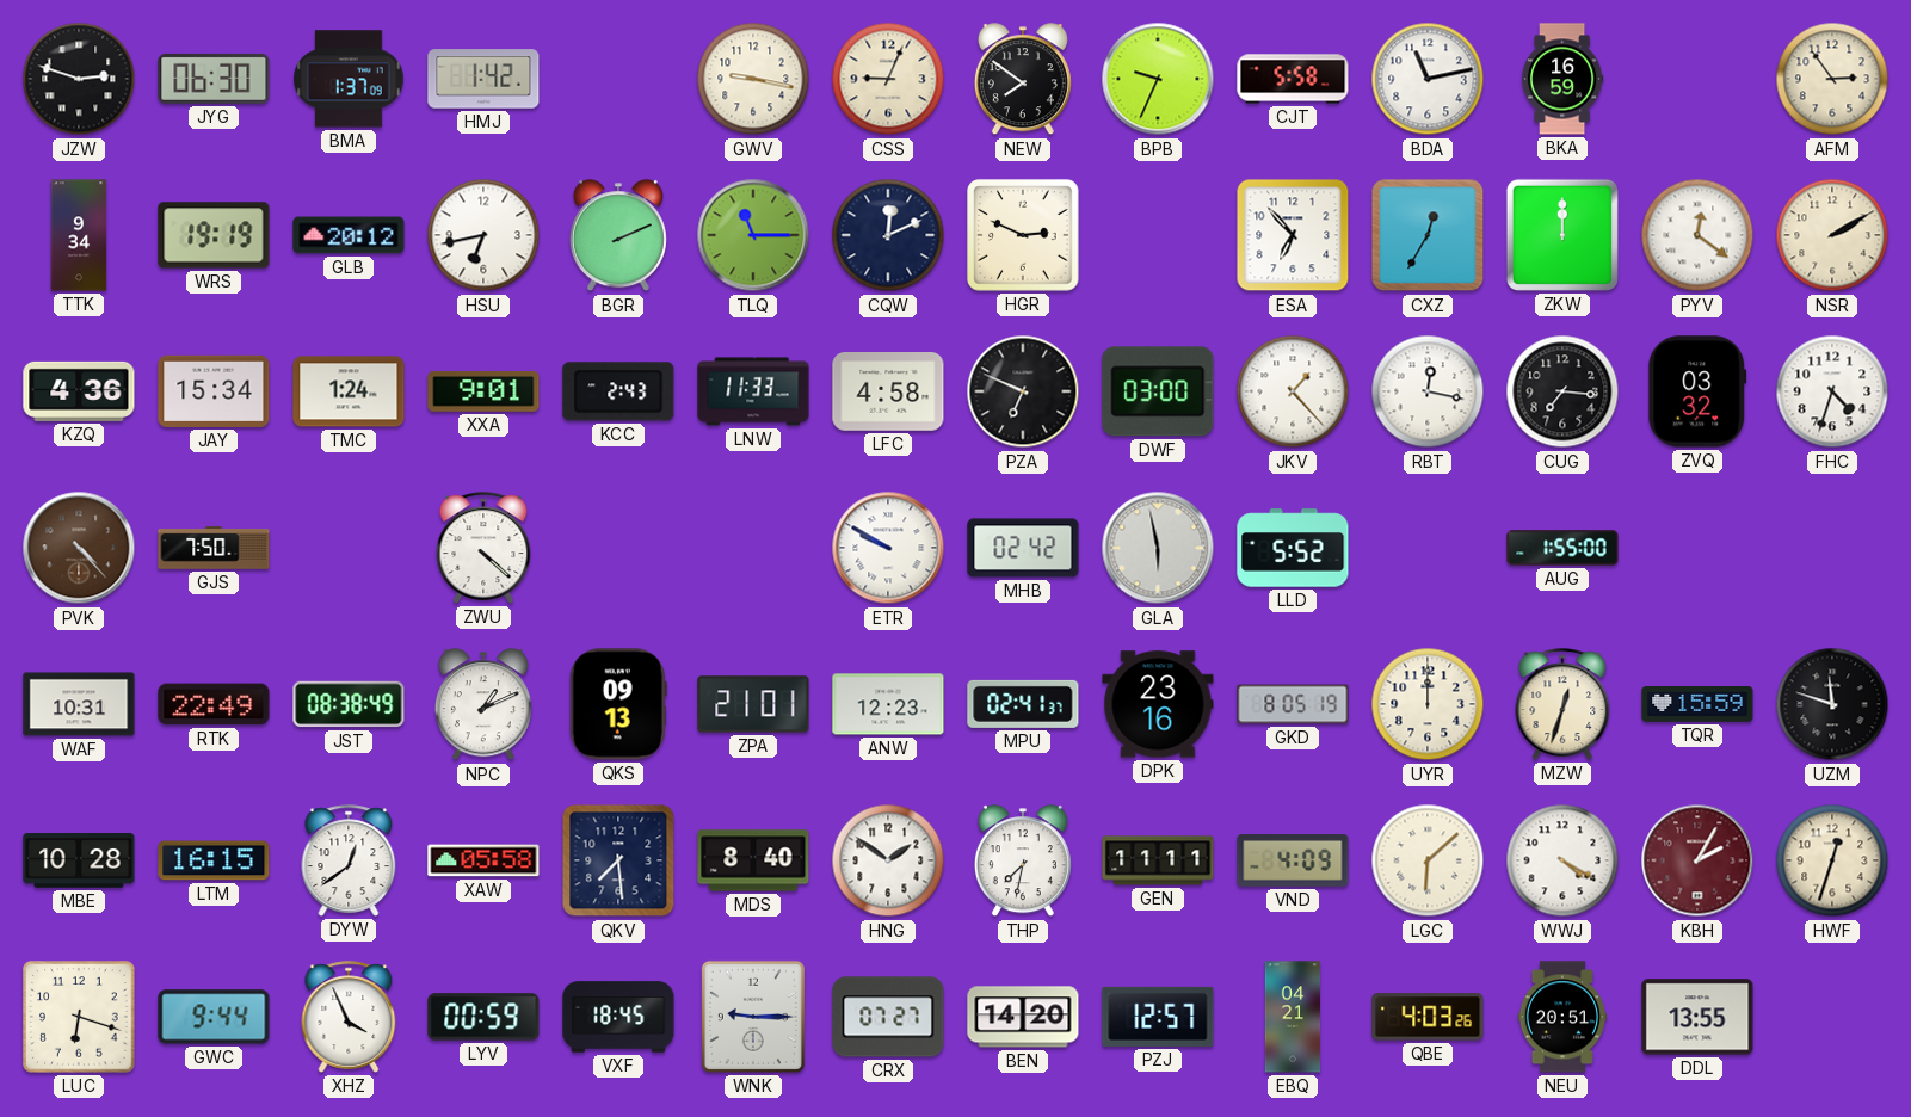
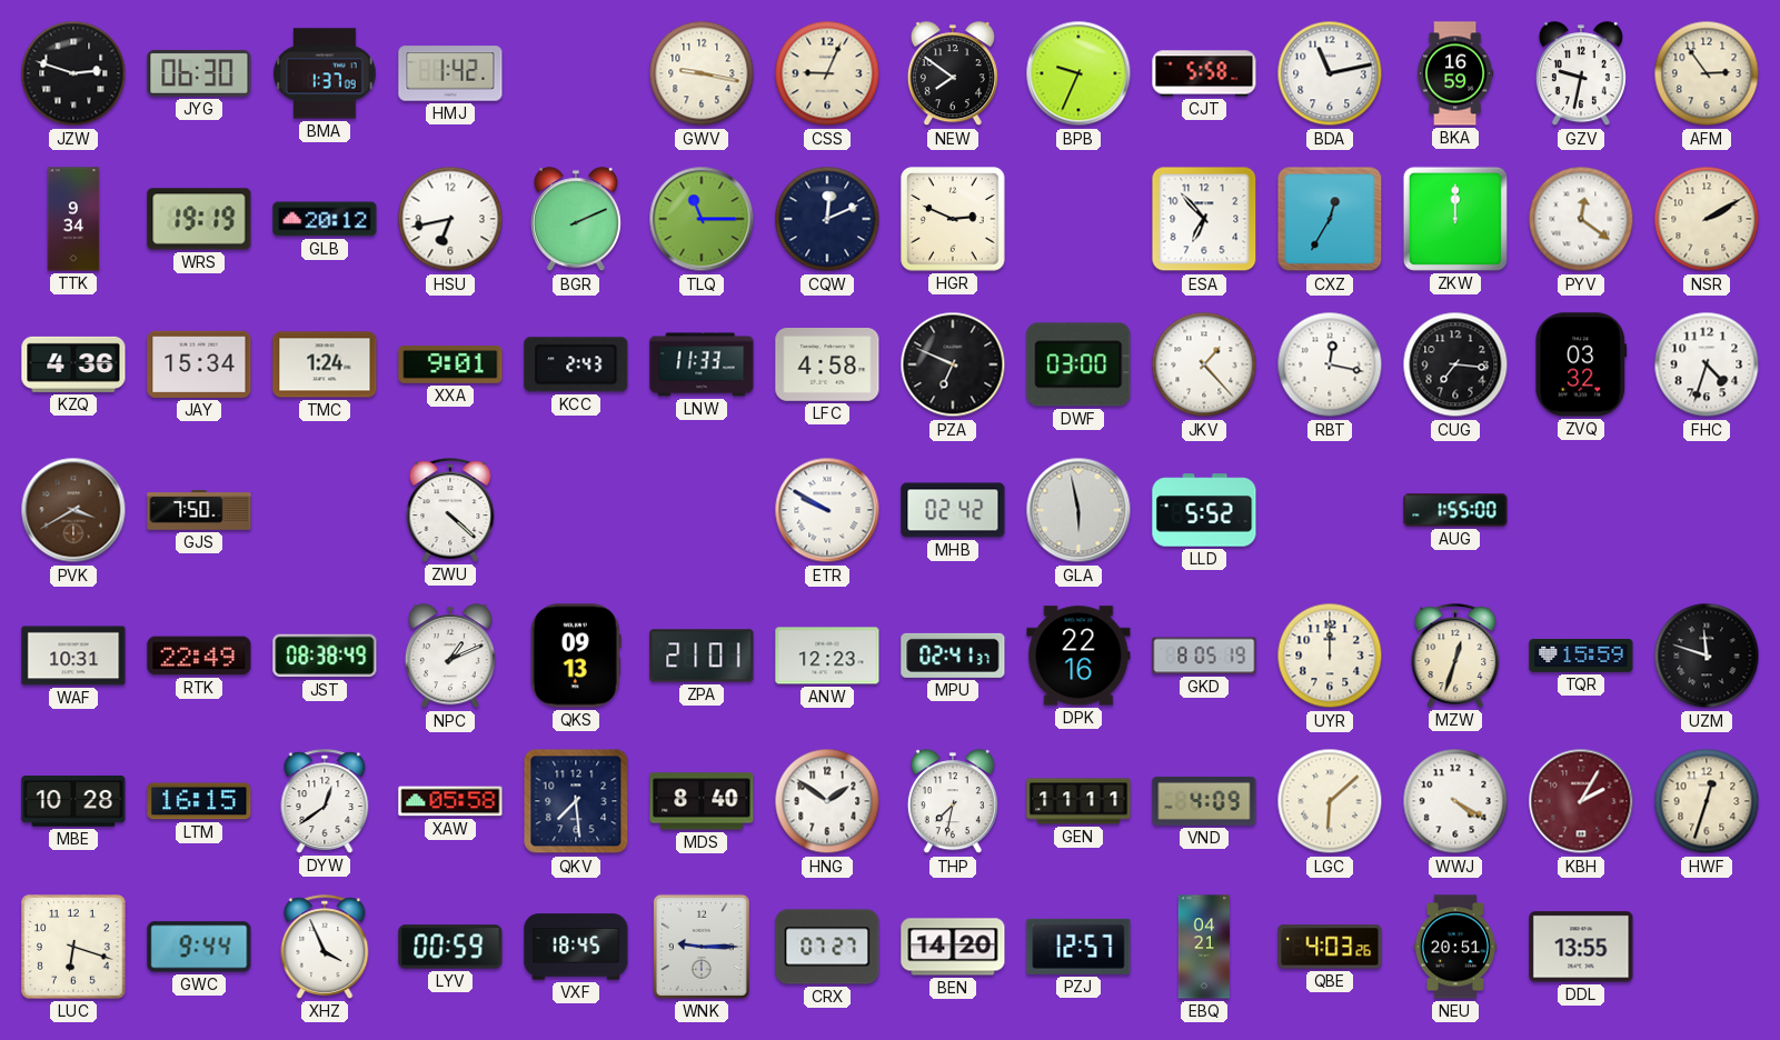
GZV: none -> 9:32
PVK: 4:23 -> 3:40
DPK: 23:16 -> 22:16
